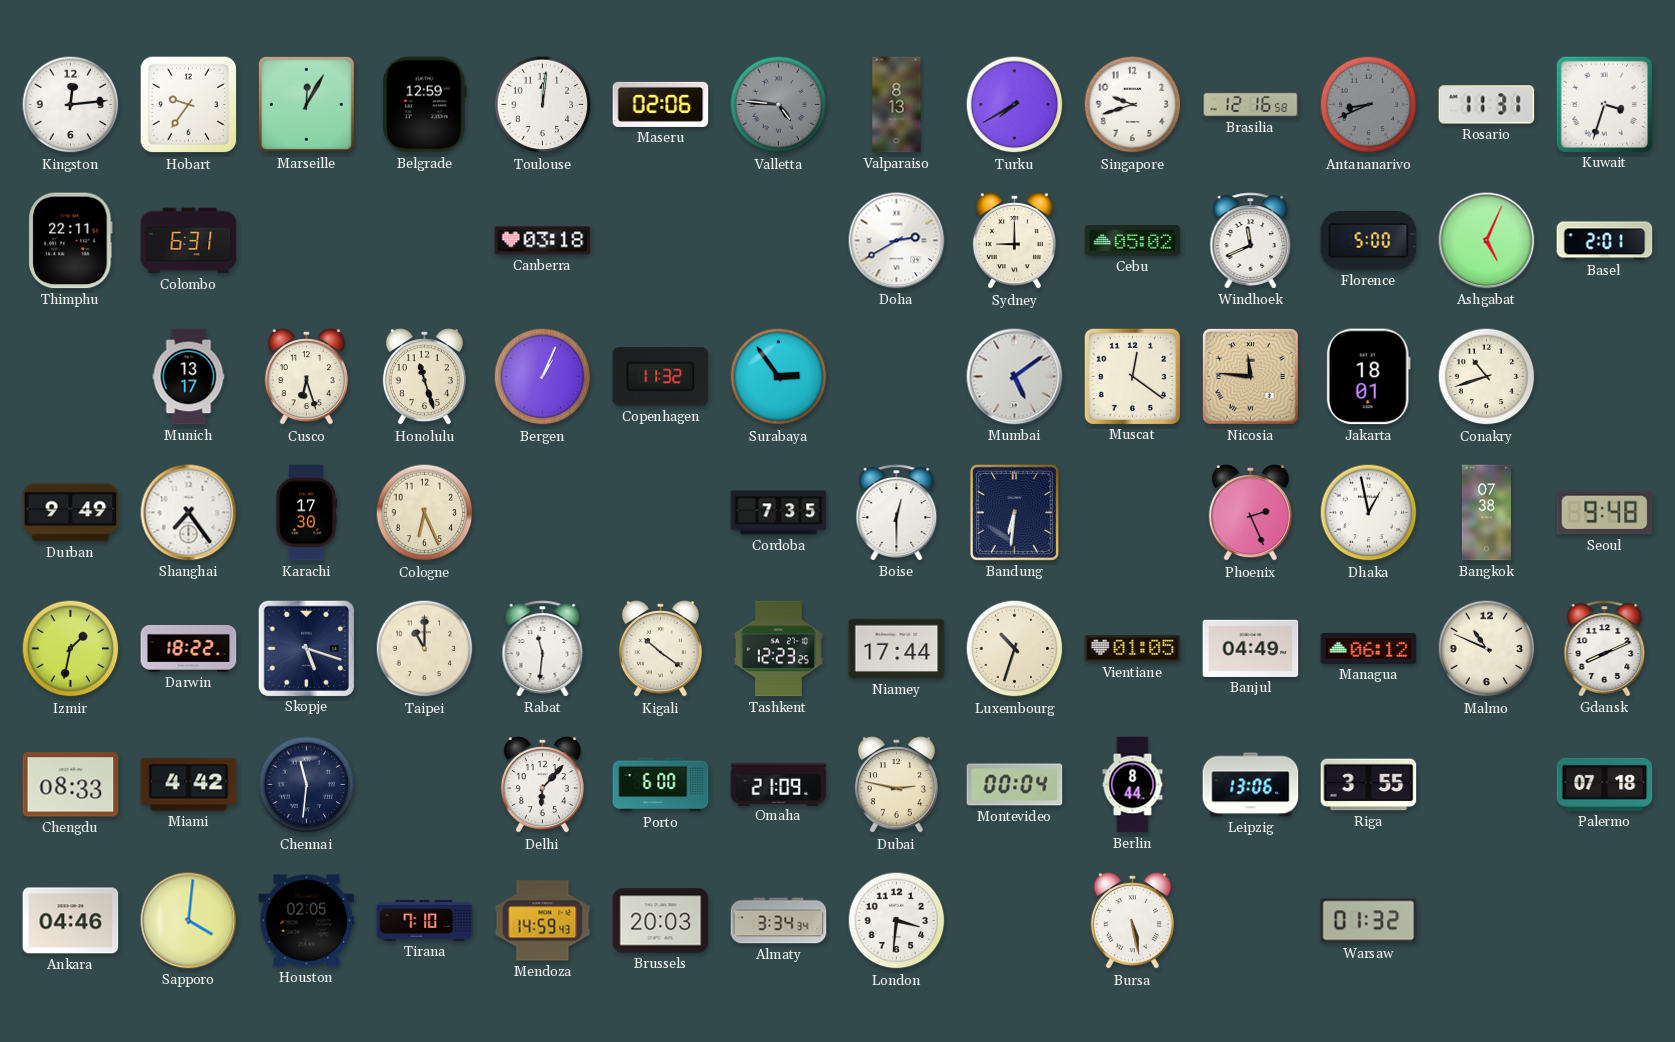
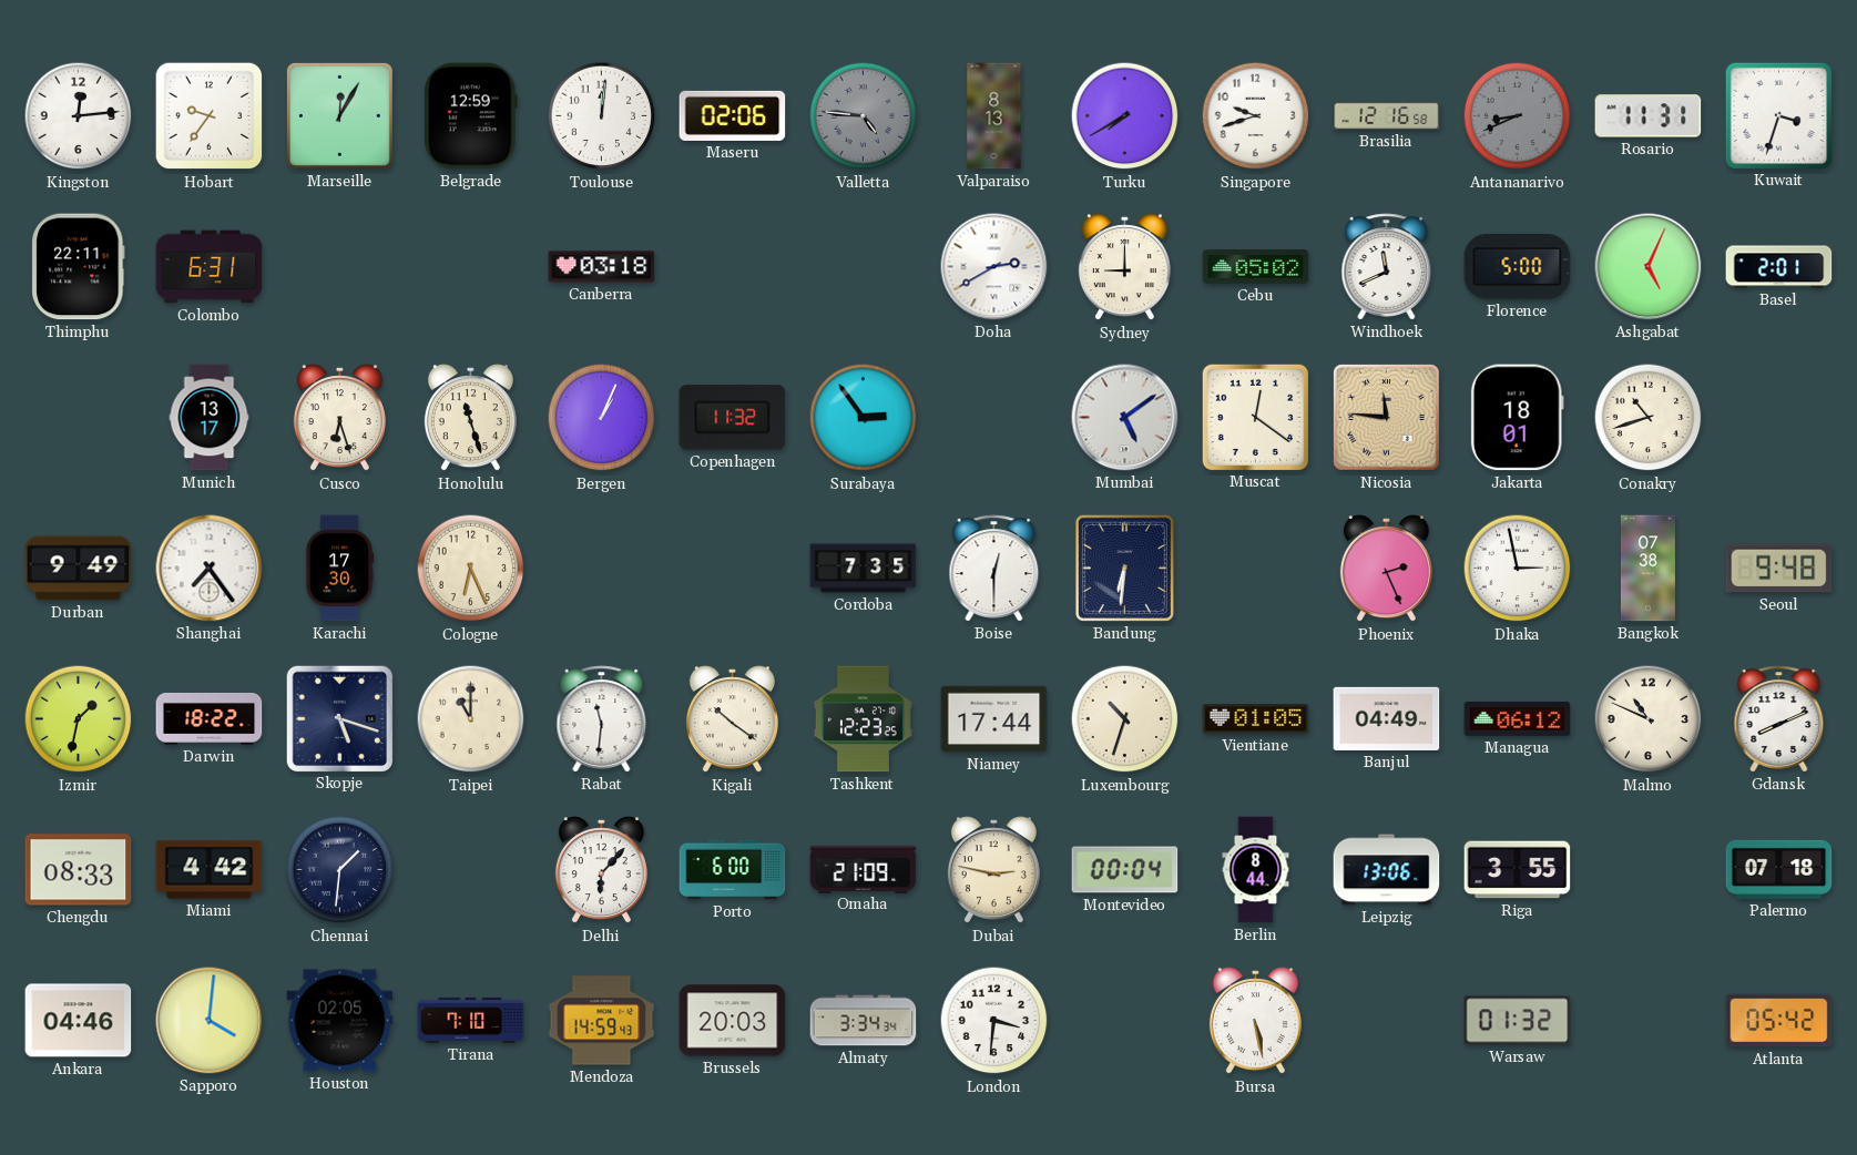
Dhaka: 12:58 -> 2:58
Chennai: 11:31 -> 1:31
Atlanta: none -> 05:42
